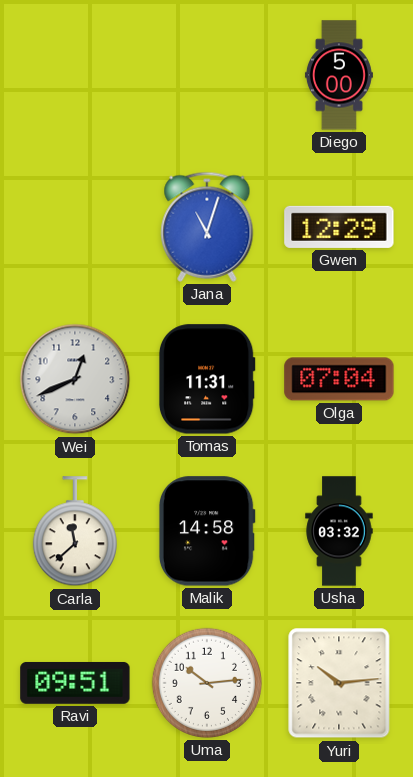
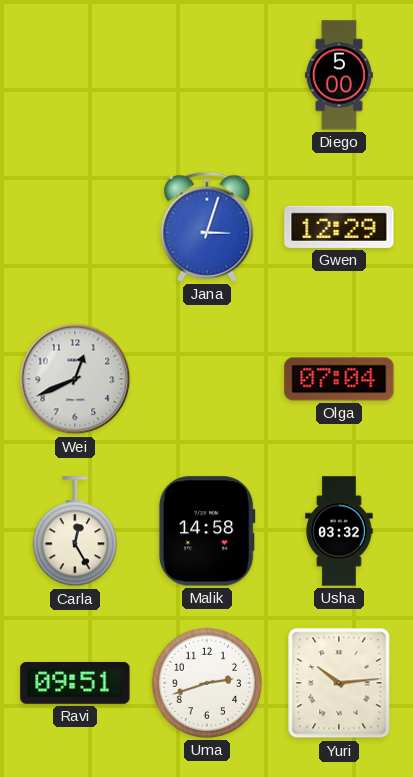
Jana: 11:03 -> 3:03
Tomas: 11:31 -> none
Carla: 11:38 -> 12:25
Uma: 10:14 -> 2:42
